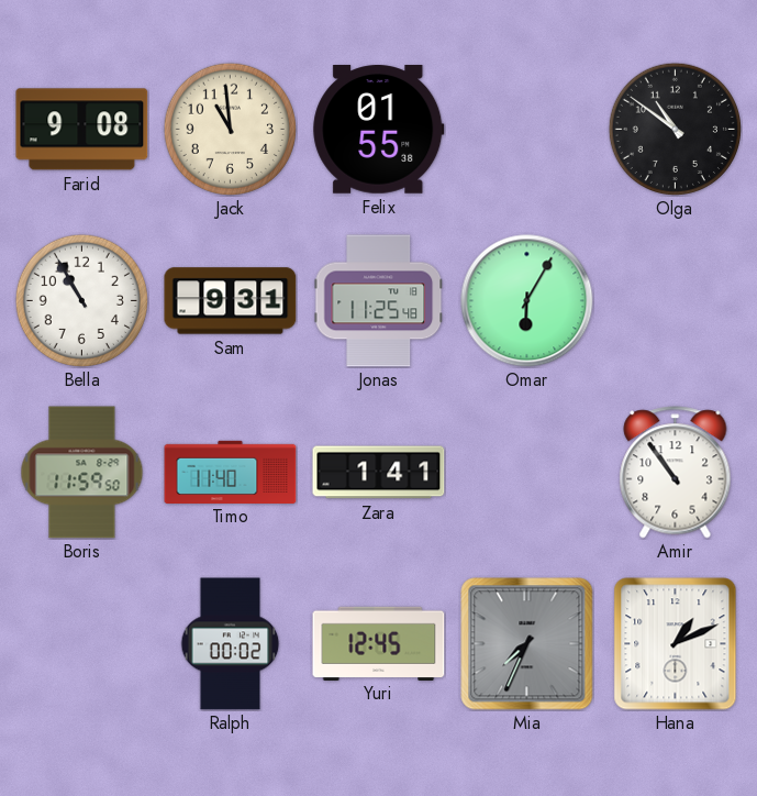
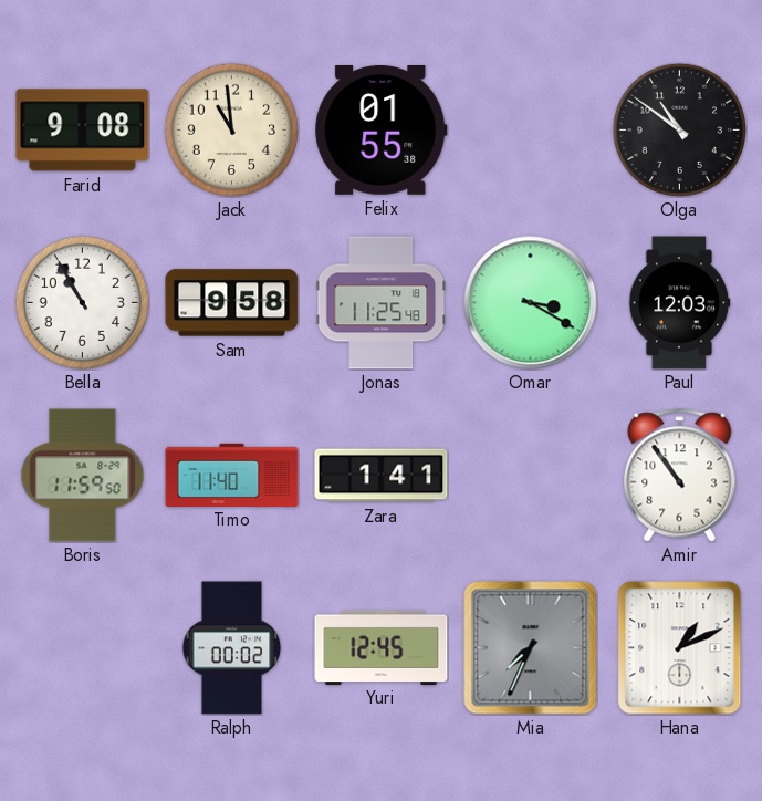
Sam: 9:31 -> 9:58
Omar: 6:05 -> 3:20
Paul: none -> 12:03
